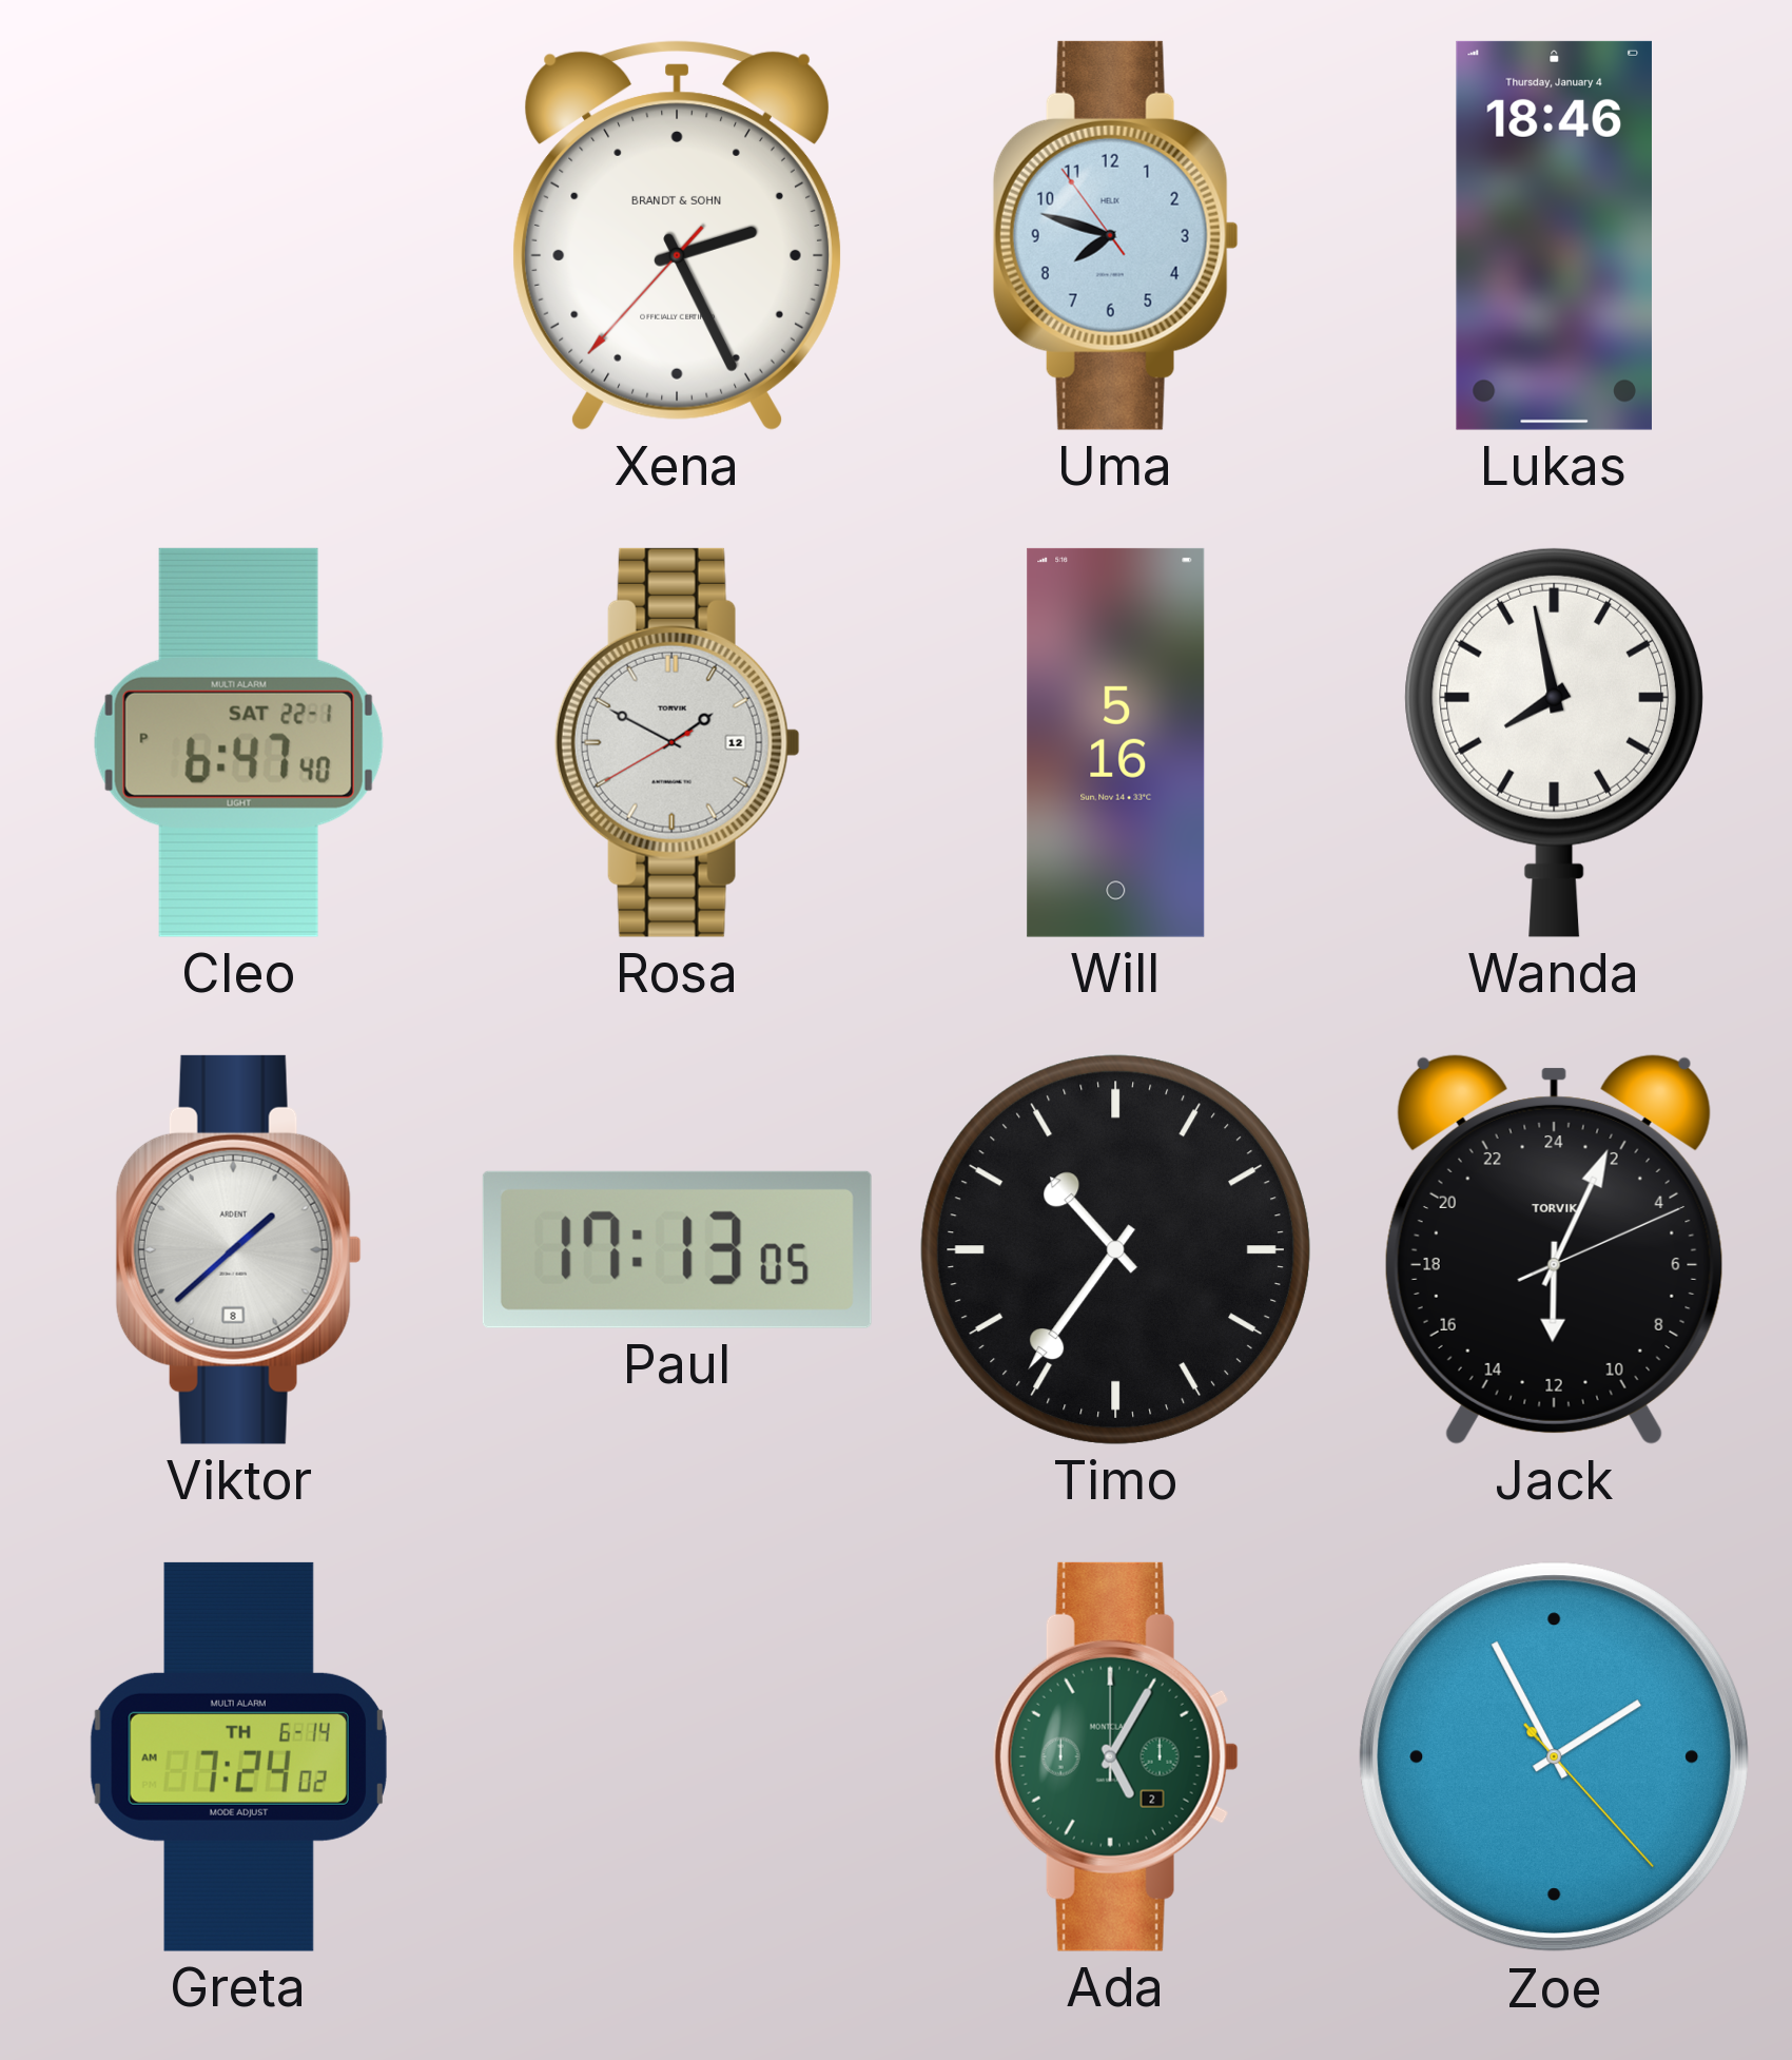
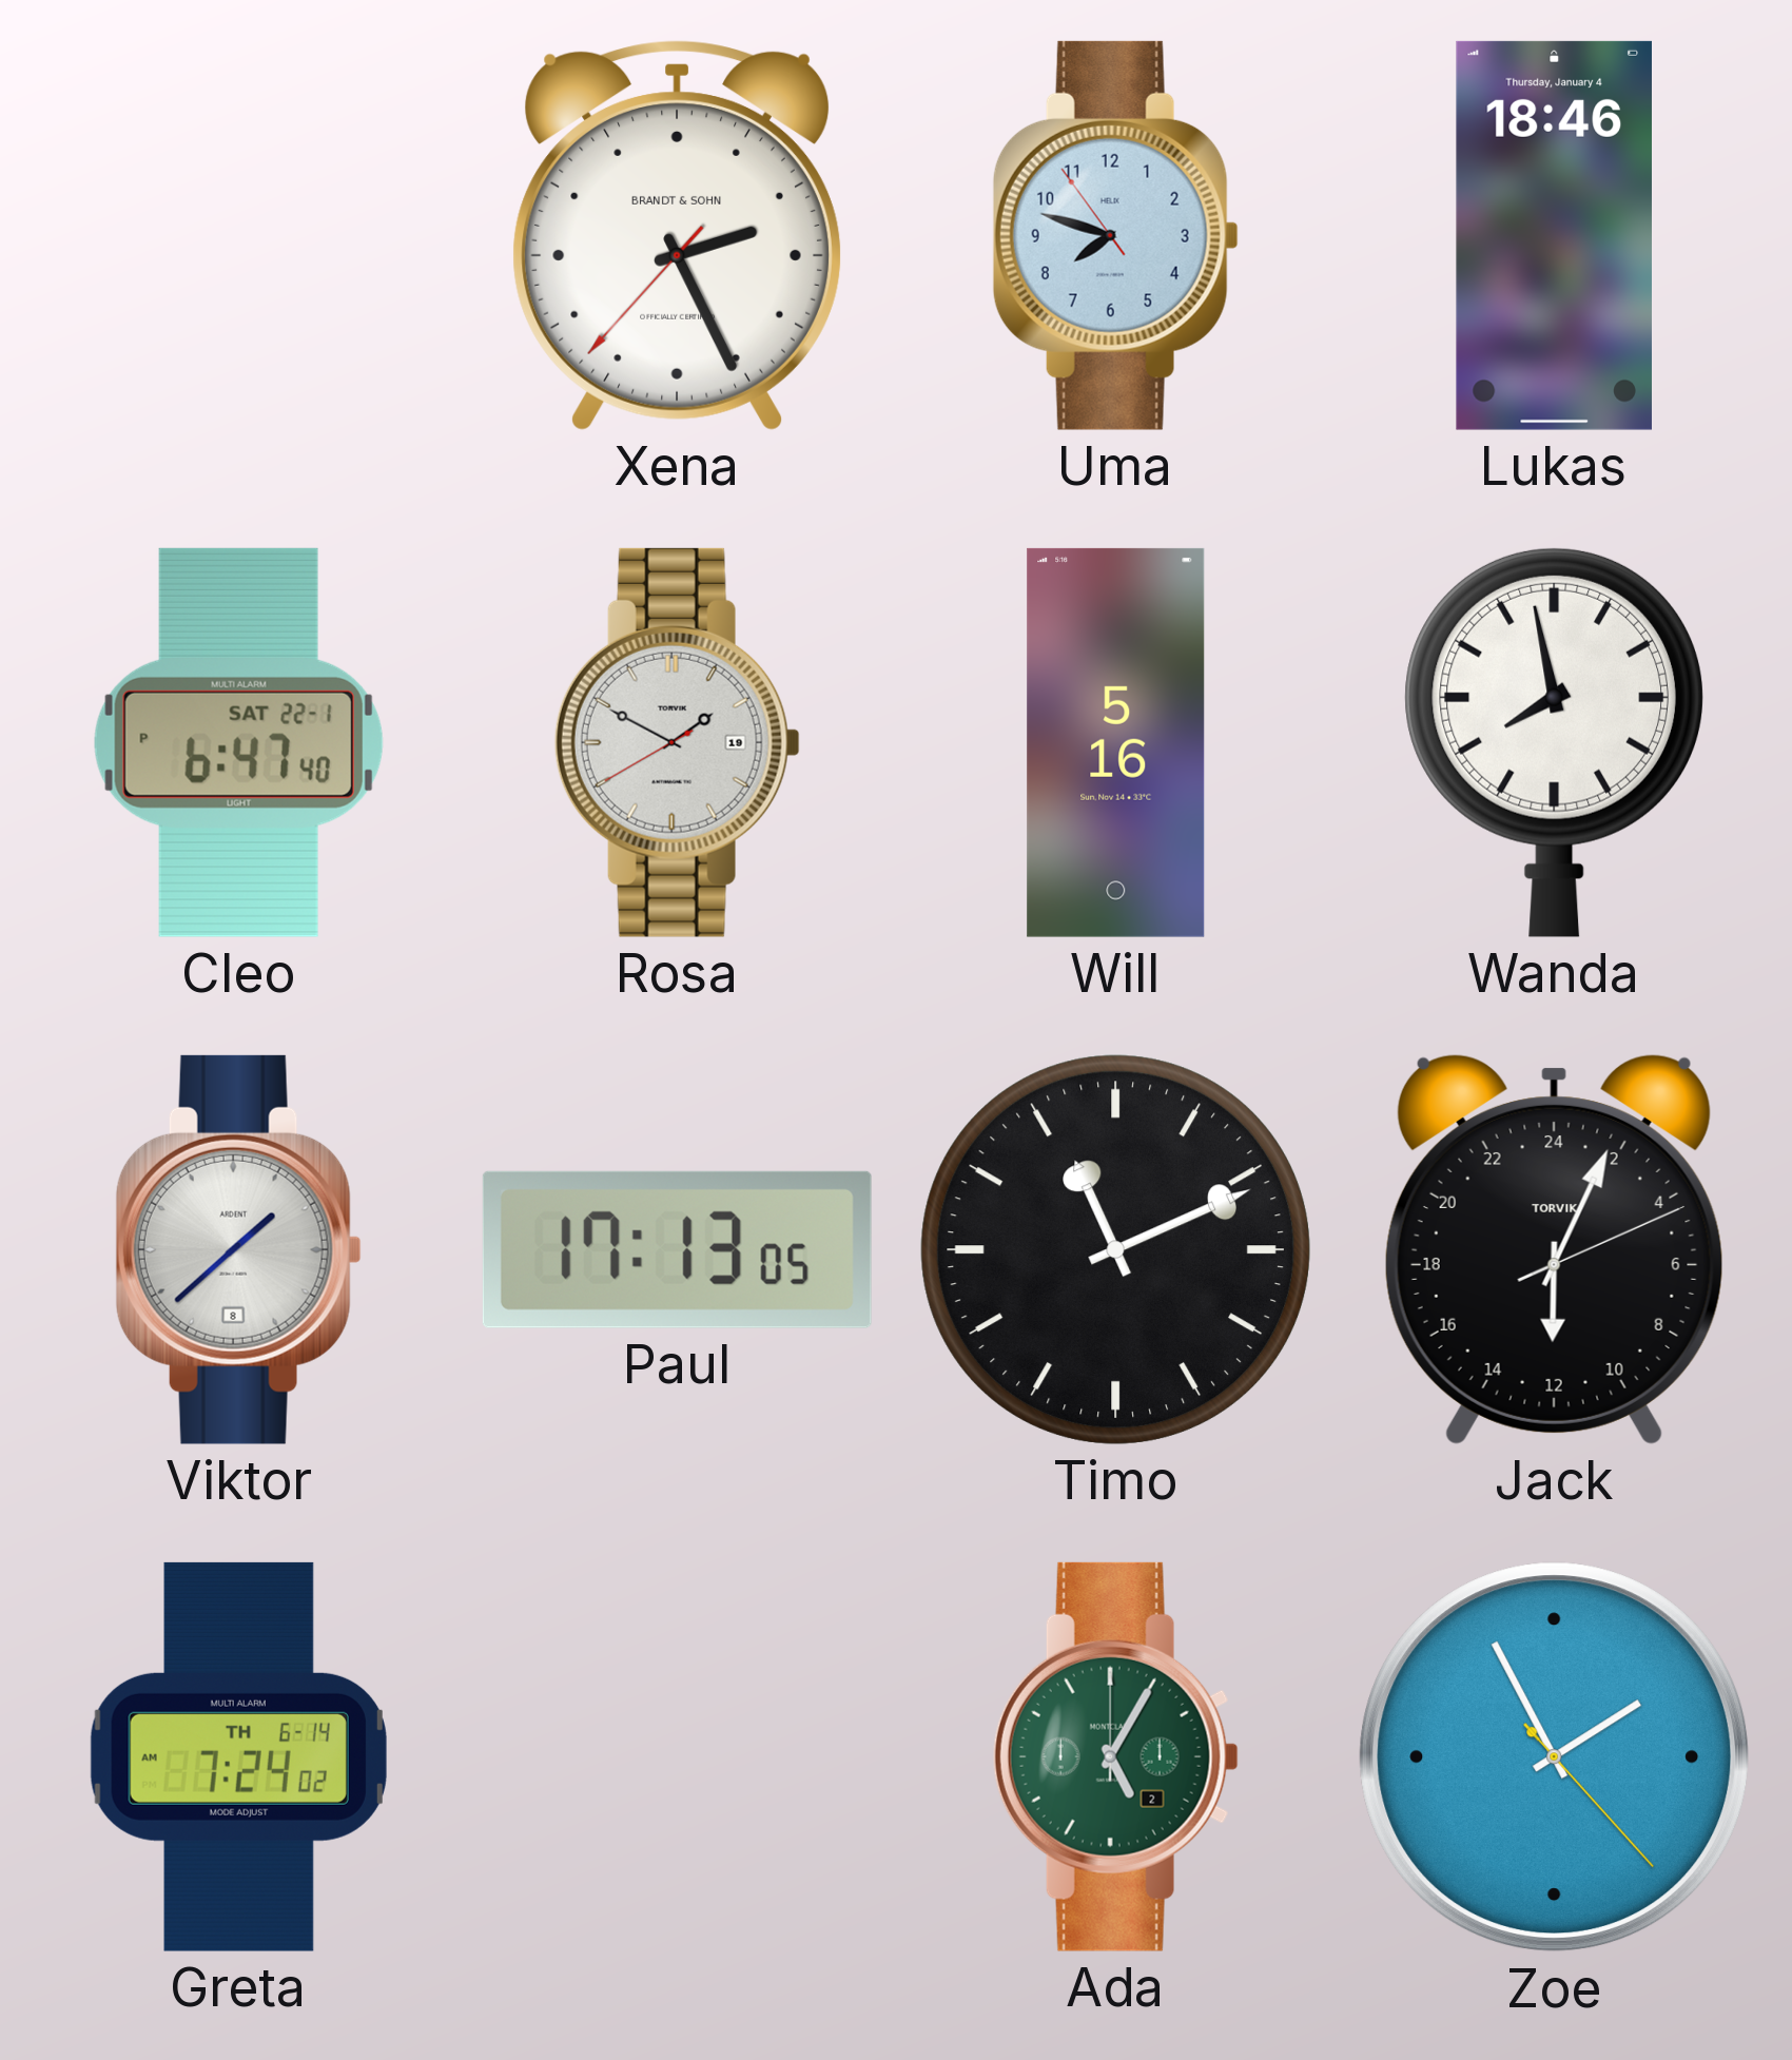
Rosa date: 12 -> 19
Timo: 10:36 -> 11:11
